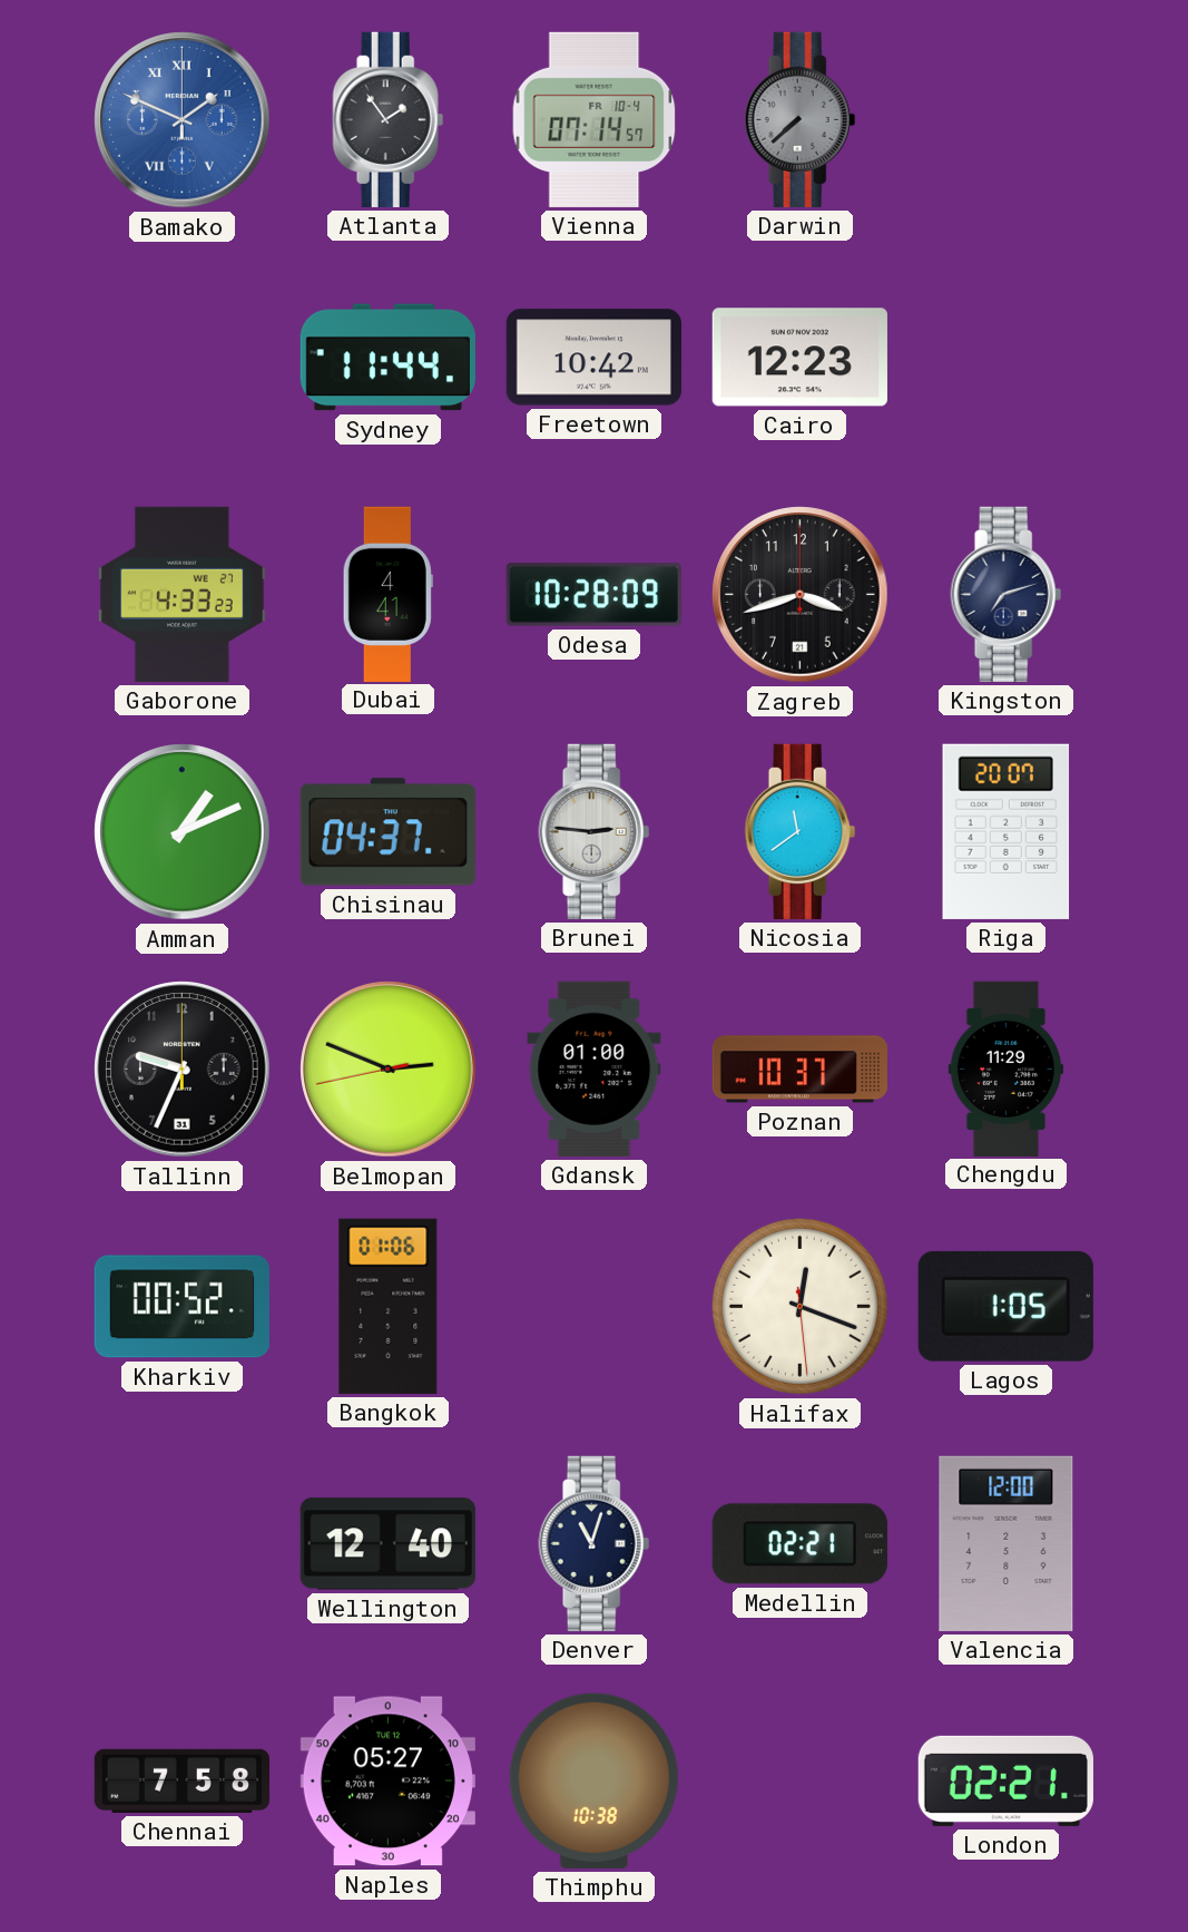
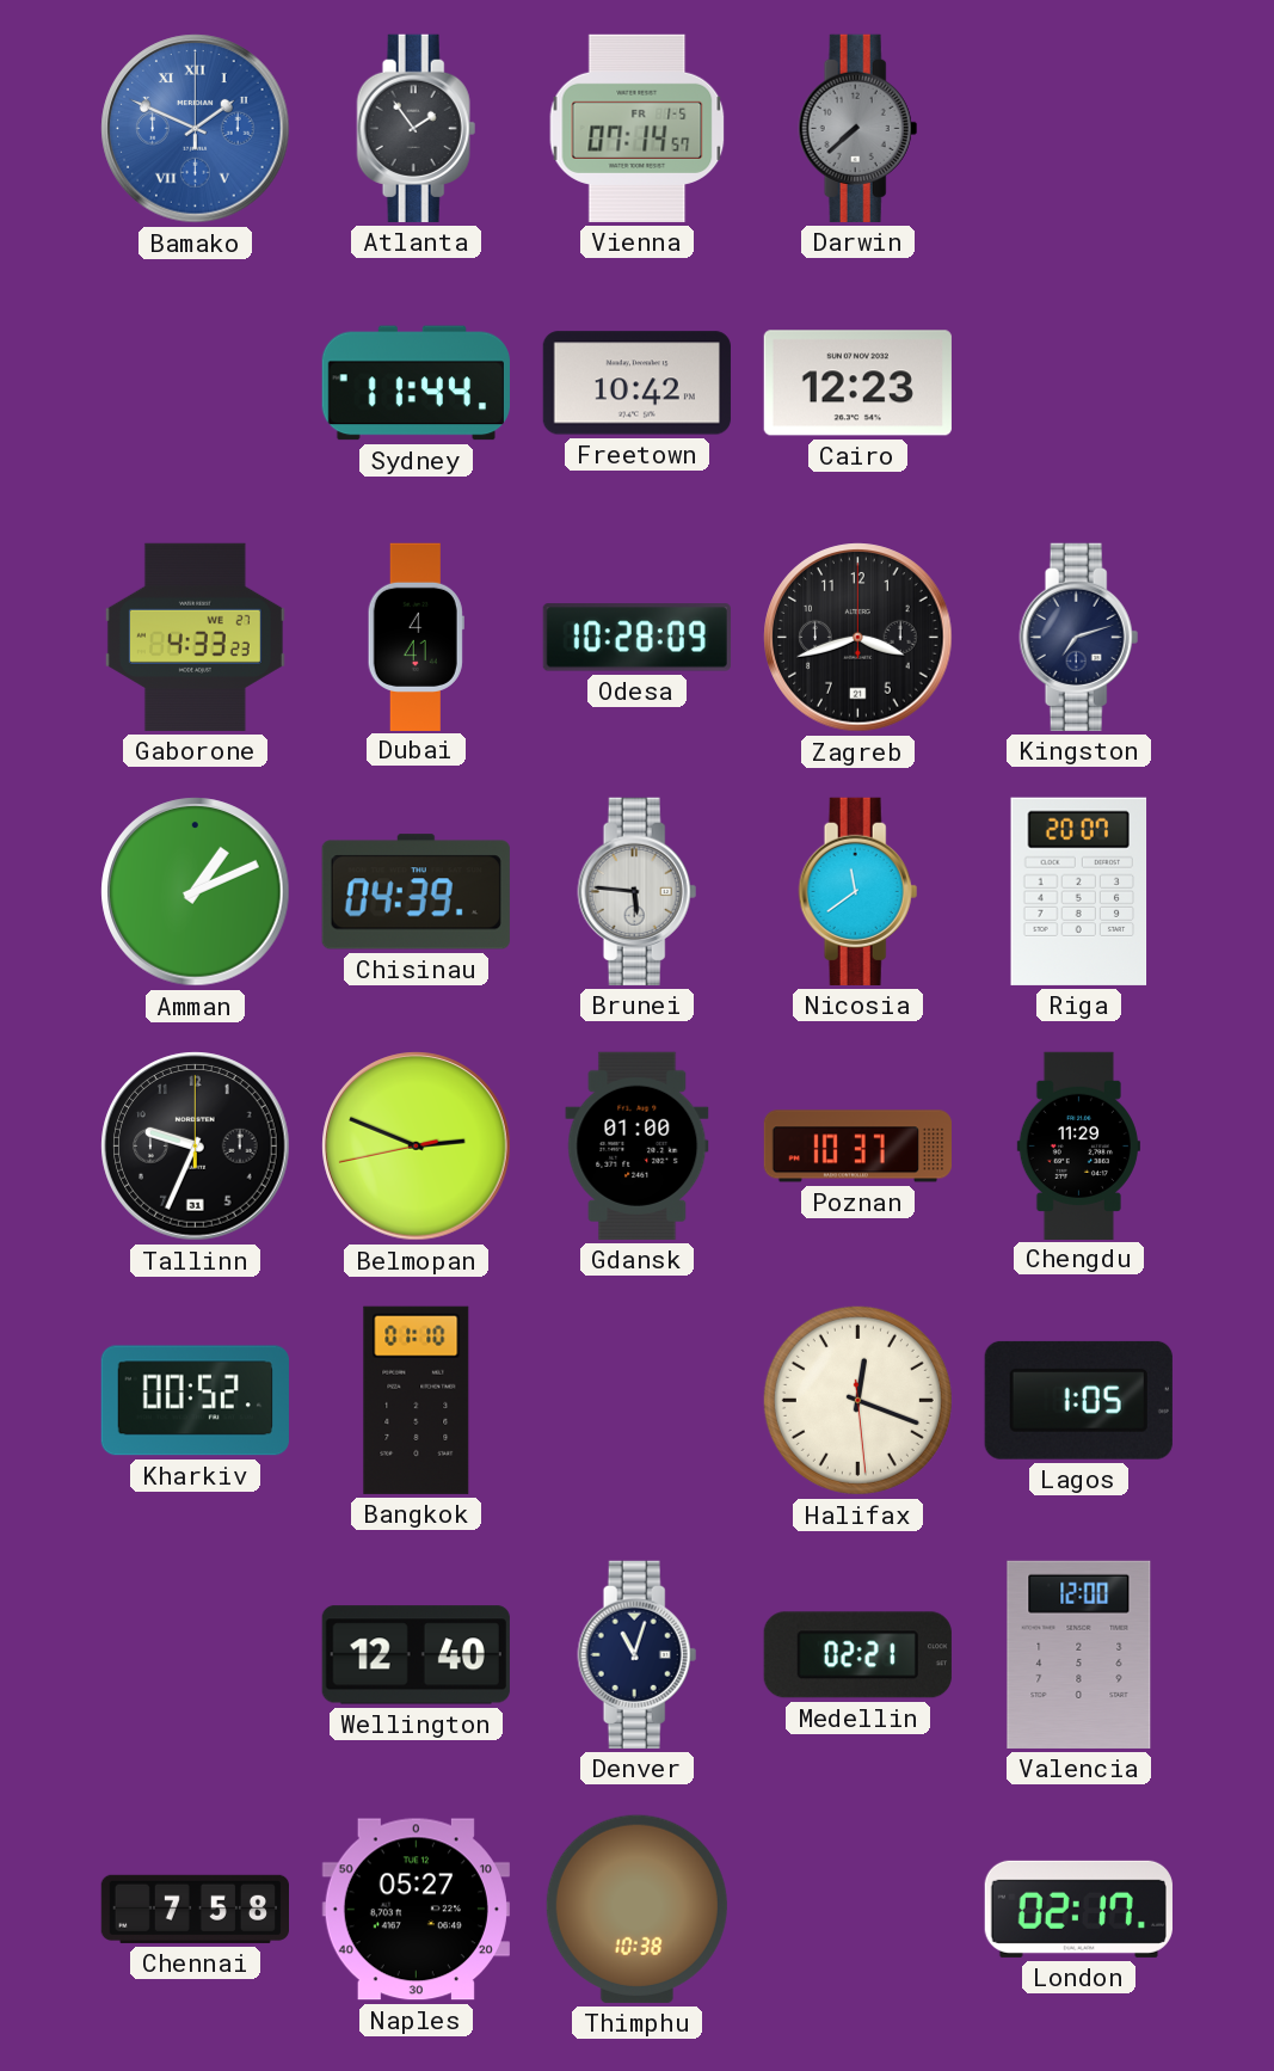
Vienna date: FR 10-4 -> FR 1-5
Chisinau: 04:37 -> 04:39
Brunei: 2:46 -> 5:46
Bangkok: 01:06 -> 01:10
London: 02:21 -> 02:17
